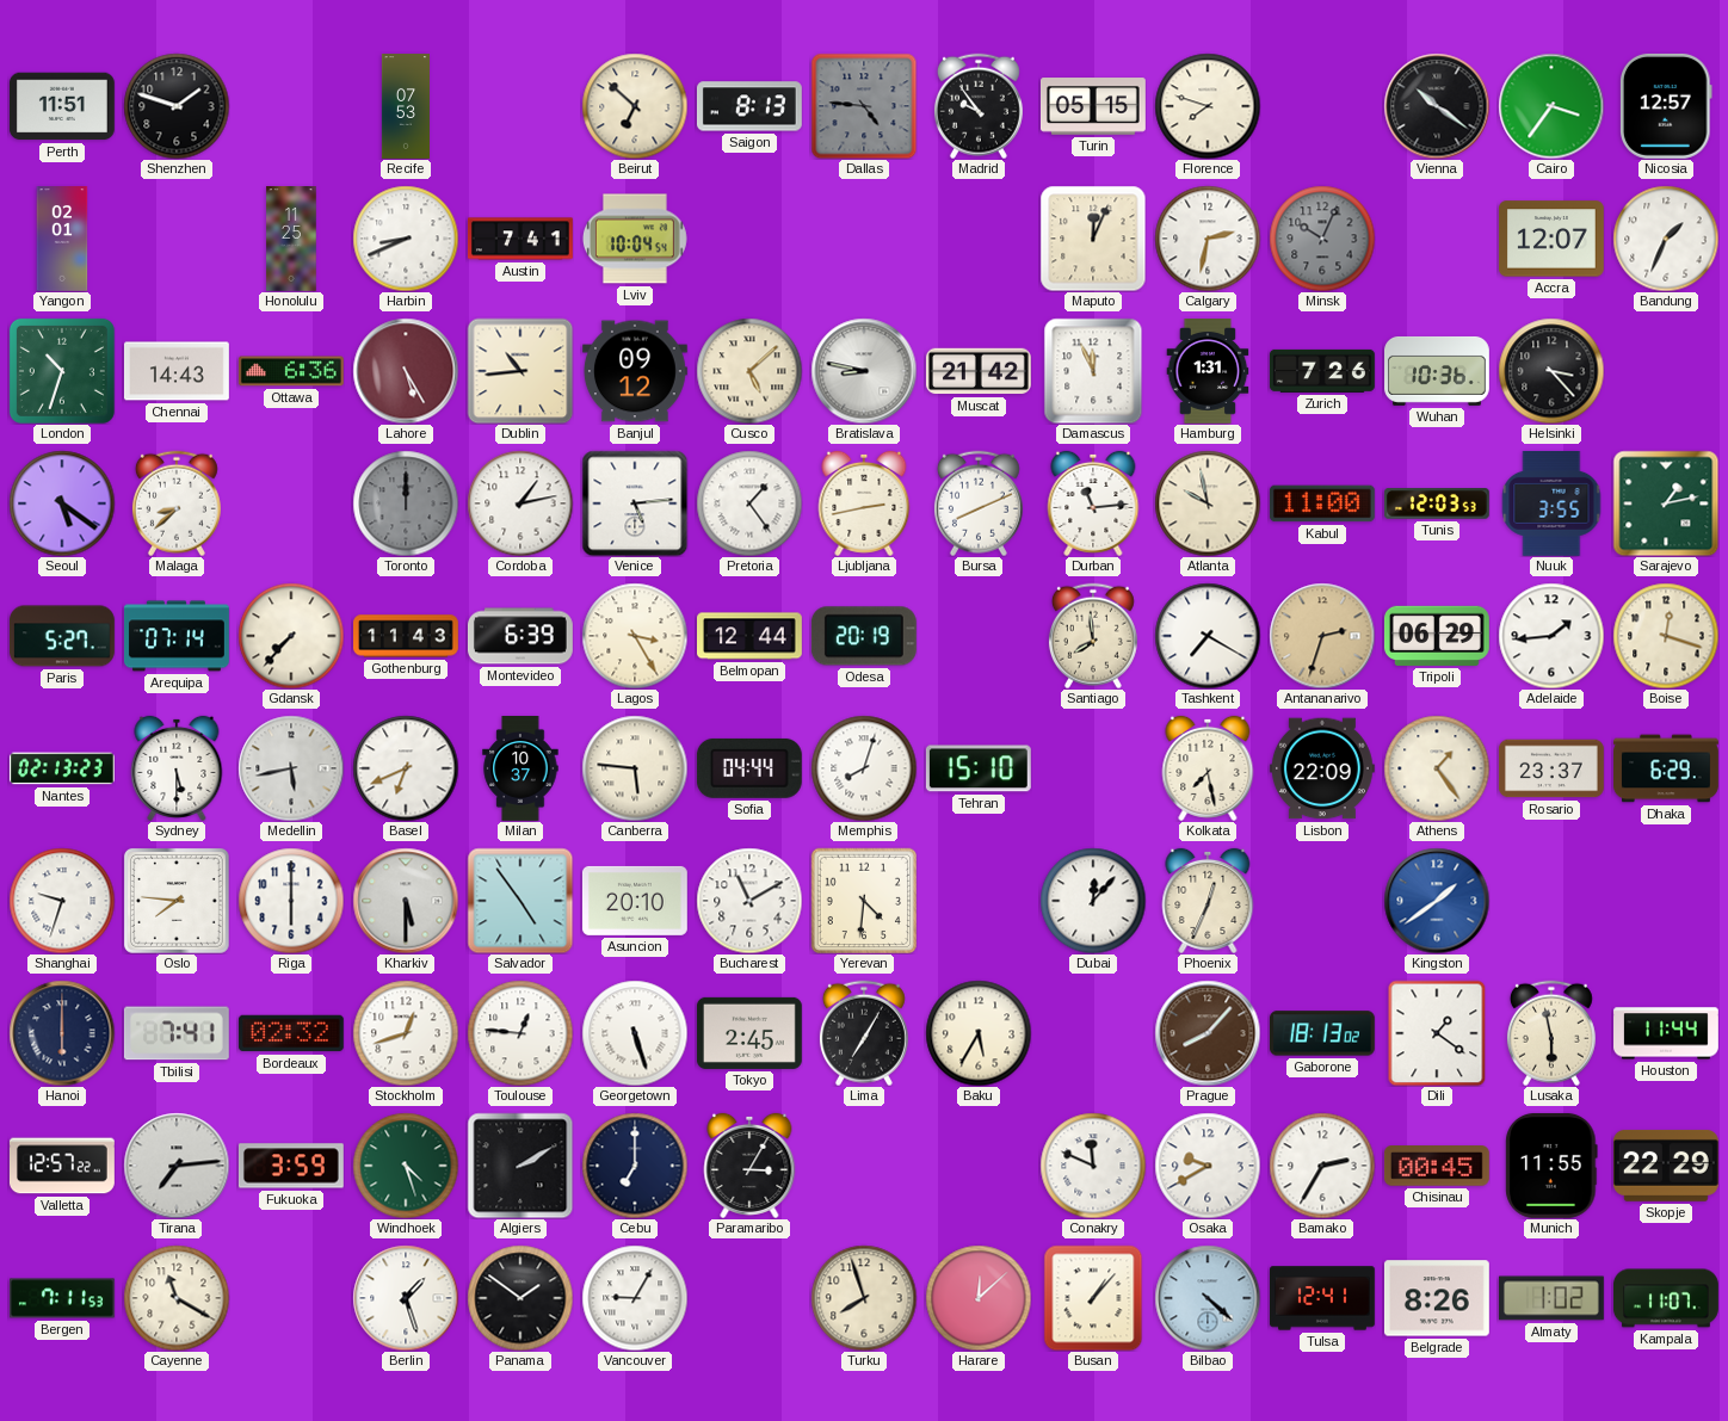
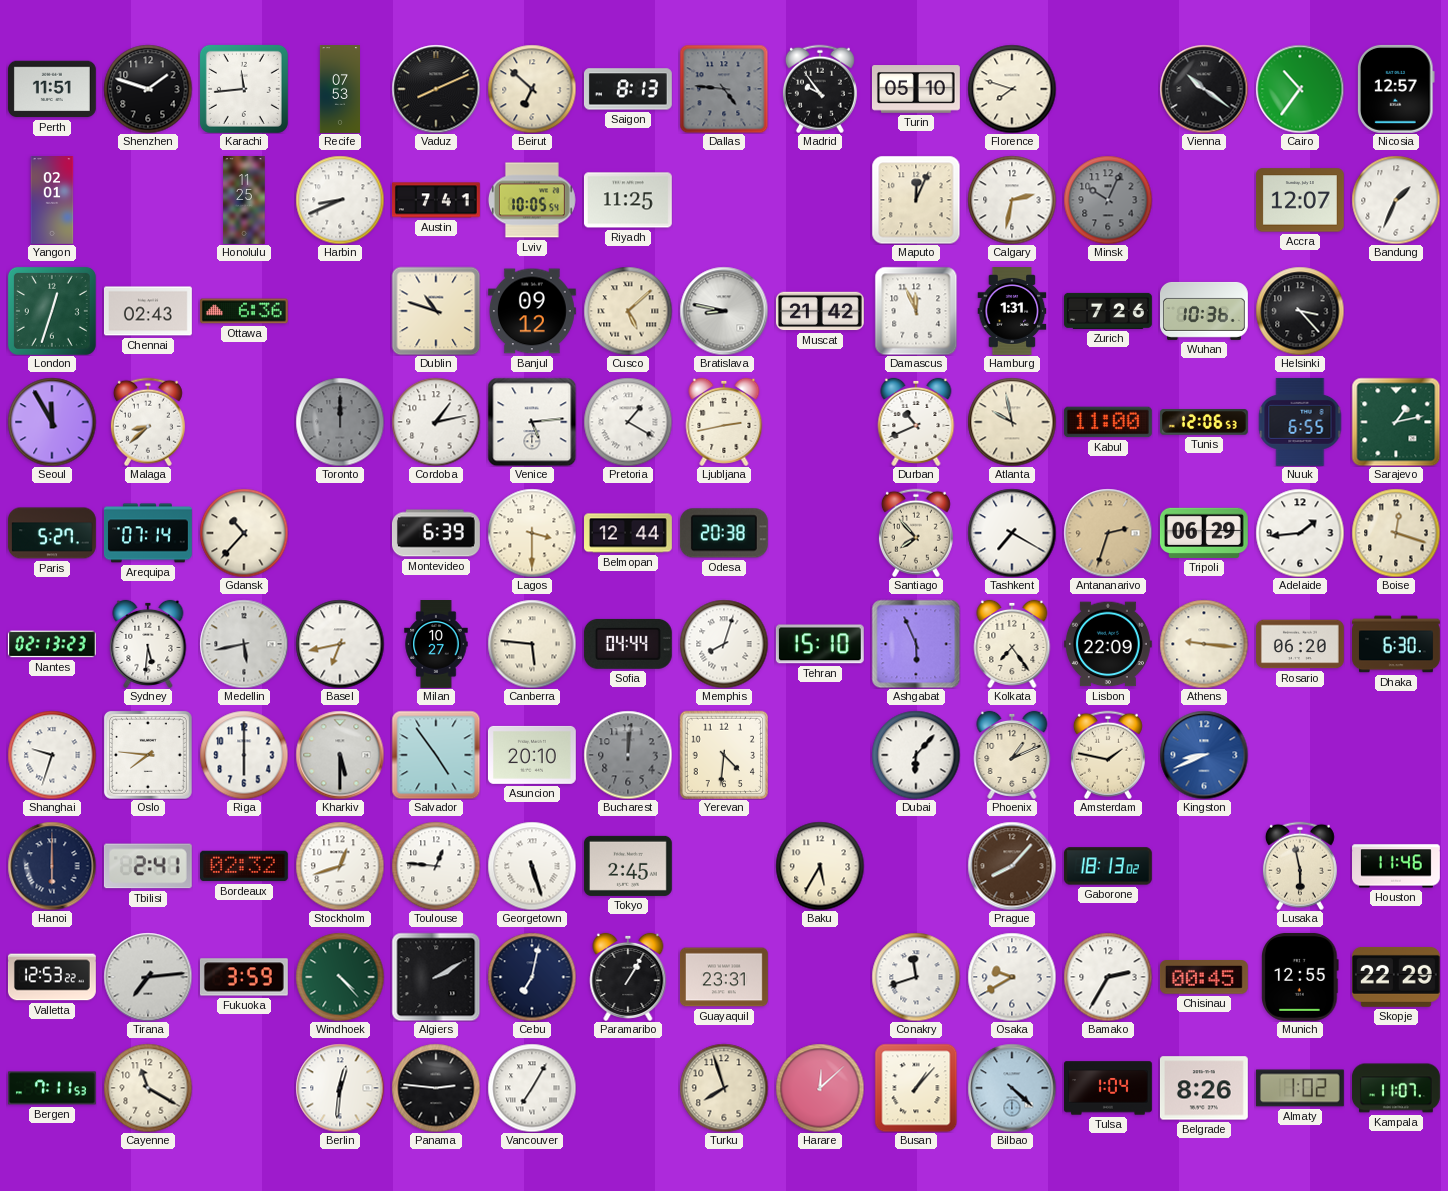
Karachi: none -> 11:44
Vaduz: none -> 8:11
Turin: 05:15 -> 05:10
Cairo: 3:36 -> 10:36
Lviv: 10:04 -> 10:05
Riyadh: none -> 11:25
London: 10:33 -> 12:33
Chennai: 14:43 -> 02:43
Lahore: 5:25 -> none
Dublin: 10:44 -> 10:48
Seoul: 5:21 -> 11:55
Pretoria: 1:24 -> 1:20
Bursa: 8:11 -> none
Durban: 11:14 -> 10:41
Tunis: 12:03 -> 12:06
Nuuk: 3:55 -> 6:55
Gdansk: 7:37 -> 10:37
Gothenburg: 11:43 -> none
Lagos: 3:25 -> 3:30
Odesa: 20:19 -> 20:38
Santiago: 7:59 -> 7:53
Sydney: 5:30 -> 5:31
Basel: 6:41 -> 6:43
Milan: 10:37 -> 10:27
Ashgabat: none -> 5:56
Kolkata: 7:28 -> 7:24
Athens: 1:24 -> 9:16
Rosario: 23:37 -> 06:20
Dhaka: 6:29 -> 6:30
Bucharest: 11:10 -> 12:01
Bucharest dial: white -> grey
Dubai: 12:07 -> 6:07
Phoenix: 12:34 -> 1:11
Amsterdam: none -> 1:47
Kingston: 1:39 -> 8:41
Tbilisi: 7:41 -> 2:41
Lima: 7:05 -> none
Dili: 1:21 -> none
Houston: 11:44 -> 11:46
Valletta: 12:57 -> 12:53
Windhoek: 4:27 -> 4:23
Cebu: 7:00 -> 7:02
Paramaribo: 3:05 -> 1:05
Guayaquil: none -> 23:31
Conakry: 11:49 -> 11:42
Munich: 11:55 -> 12:55
Berlin: 1:27 -> 12:31
Panama: 1:51 -> 2:46
Vancouver: 9:05 -> 7:05
Tulsa: 12:41 -> 1:04
